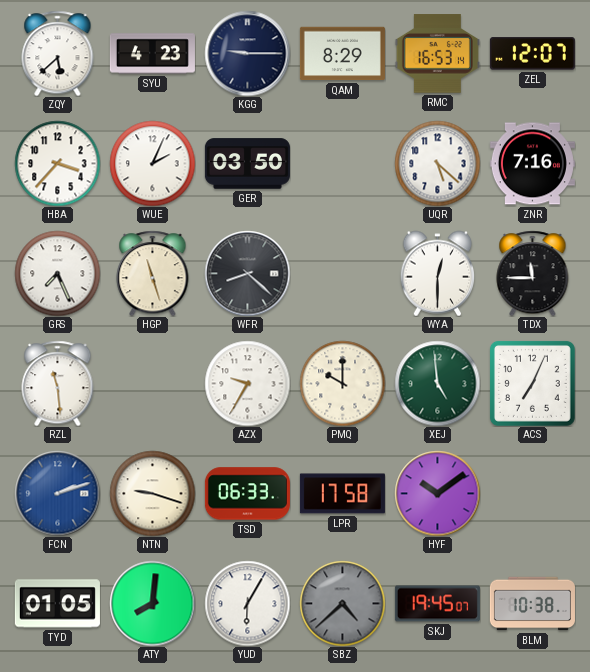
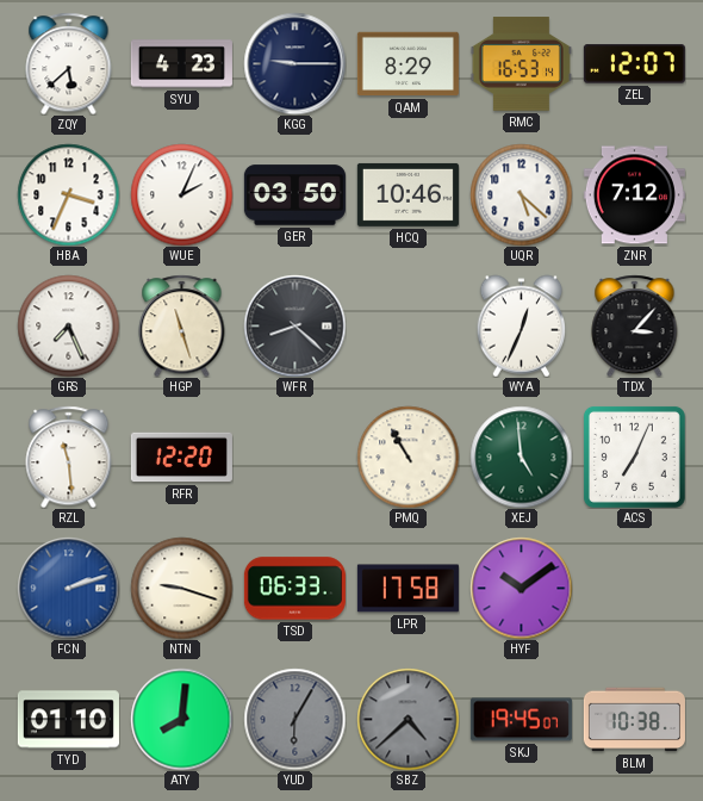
HBA: 3:37 -> 3:34
HCQ: none -> 10:46
ZNR: 7:16 -> 7:12
WYA: 12:30 -> 12:34
TDX: 11:45 -> 3:07
RFR: none -> 12:20
AZX: 9:35 -> none
PMQ: 10:00 -> 10:55
TYD: 01:05 -> 01:10
YUD dial: white -> grey
